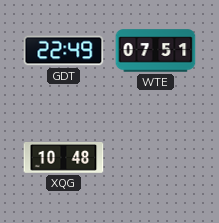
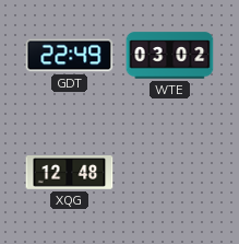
WTE: 07:51 -> 03:02
XQG: 10:48 -> 12:48
